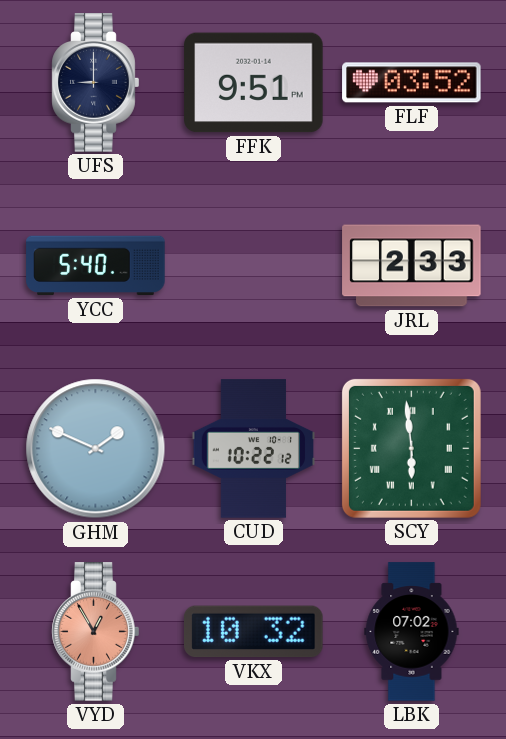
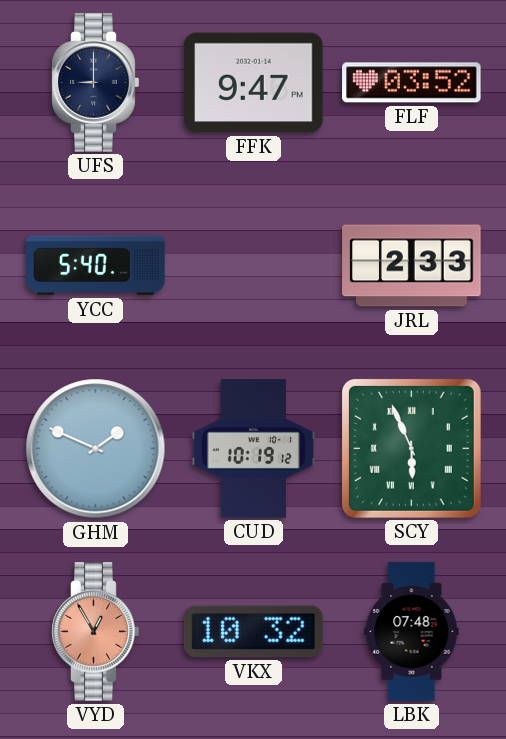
FFK: 9:51 -> 9:47
CUD: 10:22 -> 10:19
SCY: 5:59 -> 5:56
LBK: 07:02 -> 07:48
